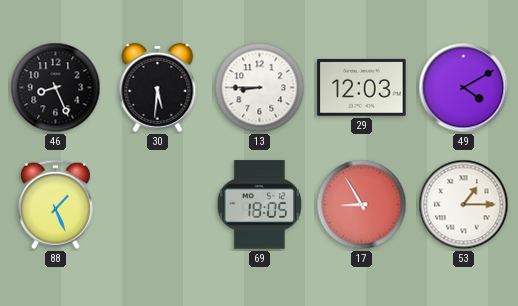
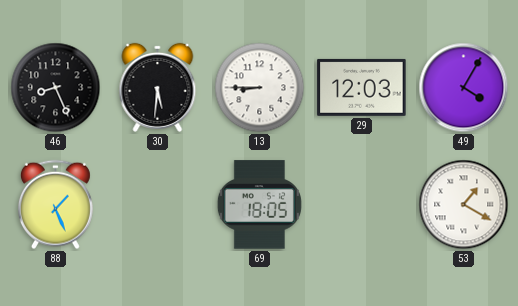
49: 4:10 -> 4:05
17: 8:55 -> none
53: 1:15 -> 1:20
